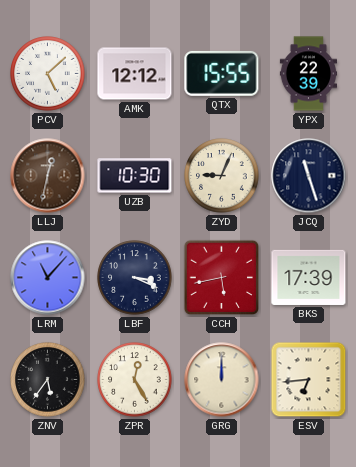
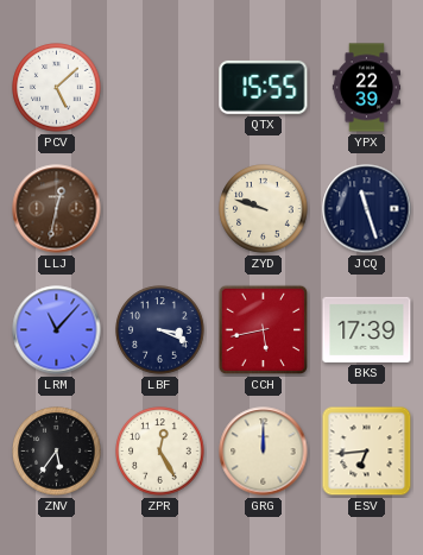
AMK: 12:12 -> none
UZB: 10:30 -> none
ZYD: 9:04 -> 9:48
